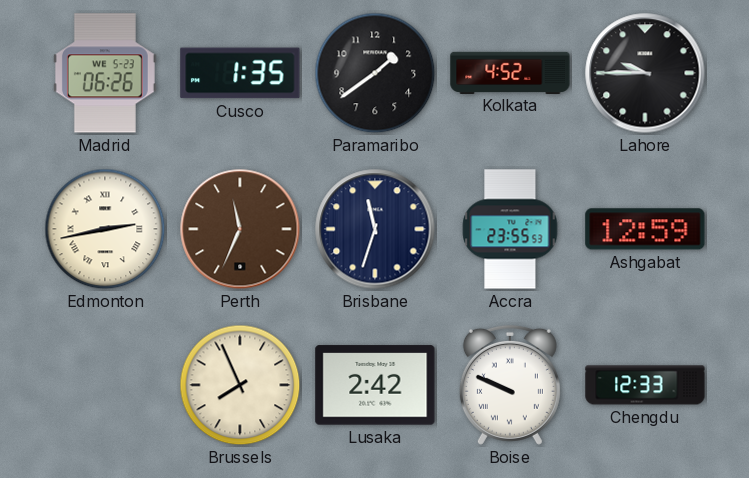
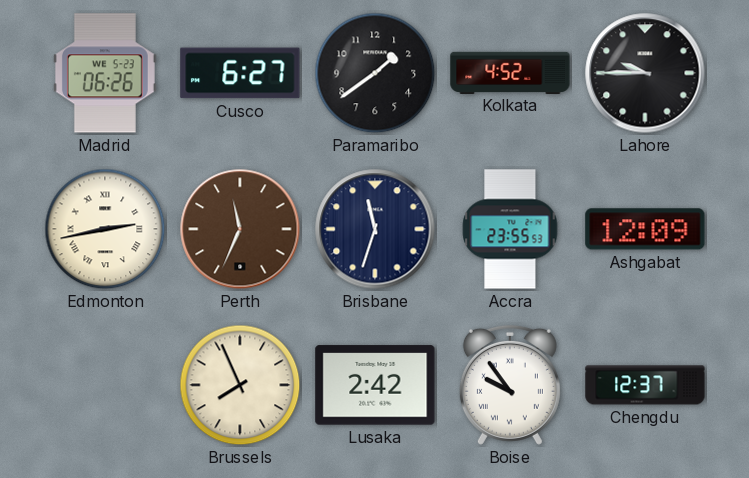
Cusco: 1:35 -> 6:27
Ashgabat: 12:59 -> 12:09
Boise: 9:49 -> 9:54
Chengdu: 12:33 -> 12:37
